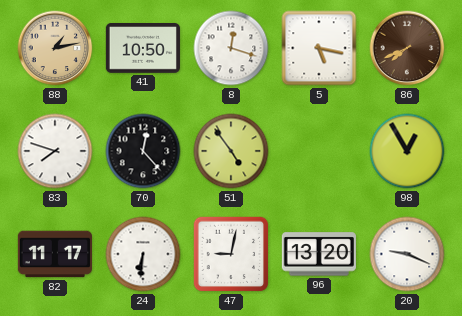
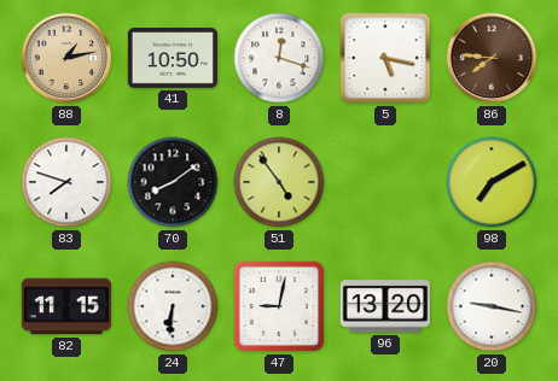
86: 7:41 -> 7:46
70: 12:23 -> 8:09
98: 12:55 -> 7:10
82: 11:17 -> 11:15
20: 9:19 -> 9:17
